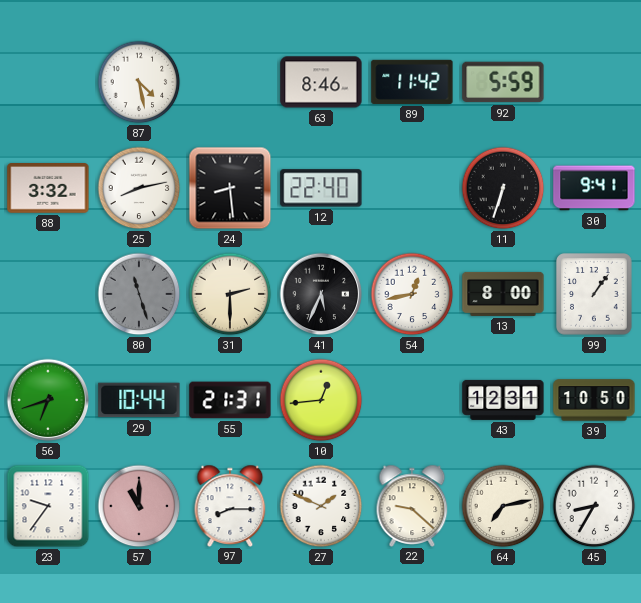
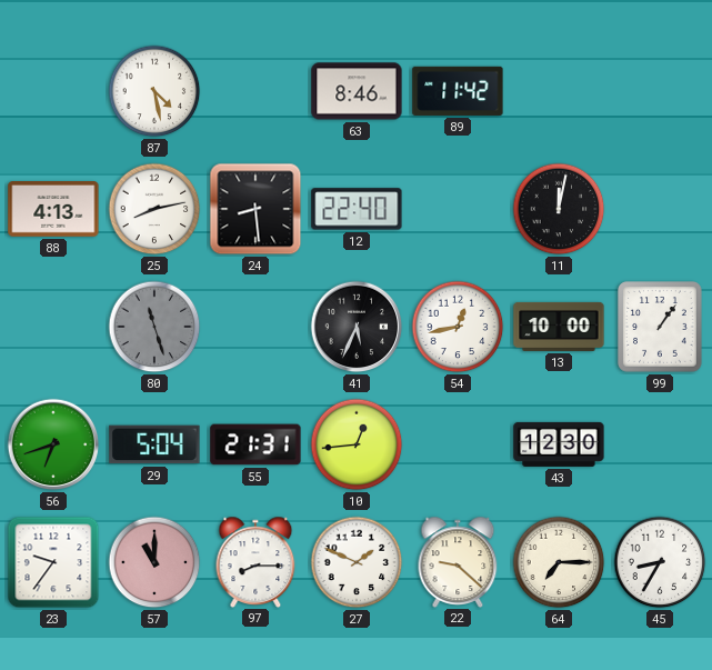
92: 5:59 -> none
88: 3:32 -> 4:13
11: 6:33 -> 12:02
30: 9:41 -> none
31: 2:30 -> none
13: 8:00 -> 10:00
29: 10:44 -> 5:04
43: 12:31 -> 12:30
39: 10:50 -> none
64: 7:13 -> 7:15
